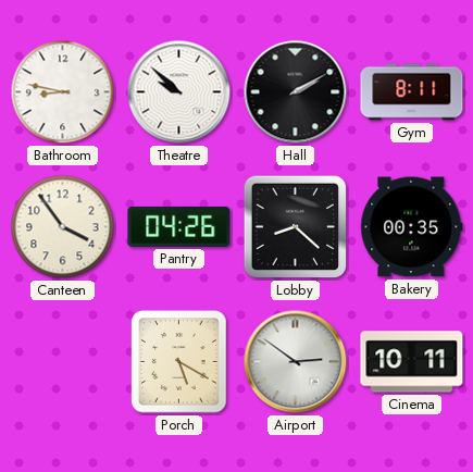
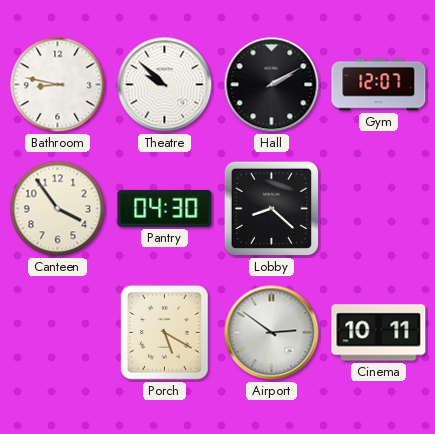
Gym: 8:11 -> 12:07
Pantry: 04:26 -> 04:30
Bakery: 00:35 -> none
